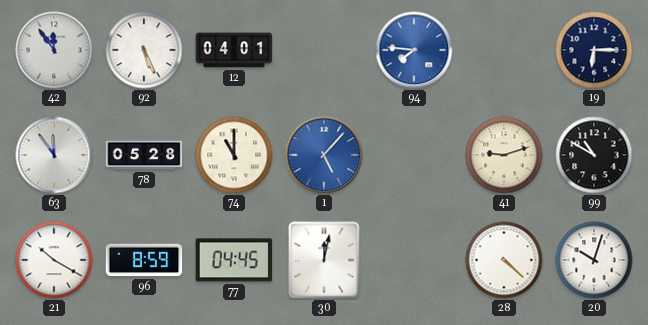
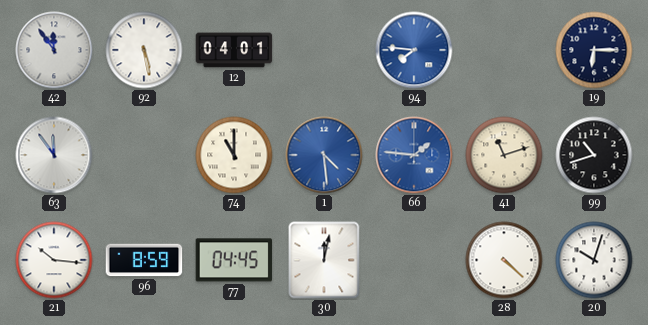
92: 5:26 -> 5:28
78: 05:28 -> none
1: 5:07 -> 4:29
66: none -> 1:46
41: 9:12 -> 11:12
99: 10:50 -> 10:42
21: 10:20 -> 10:16
